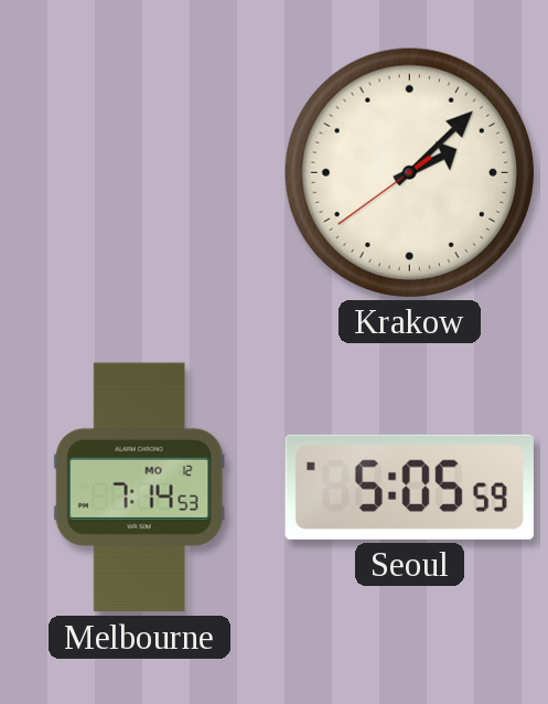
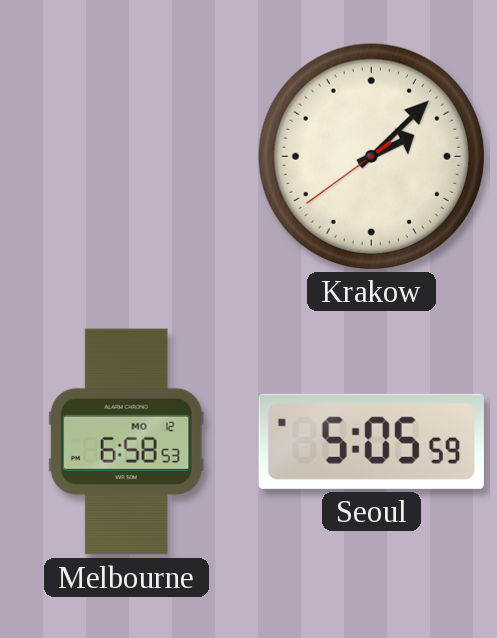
Melbourne: 7:14 -> 6:58
